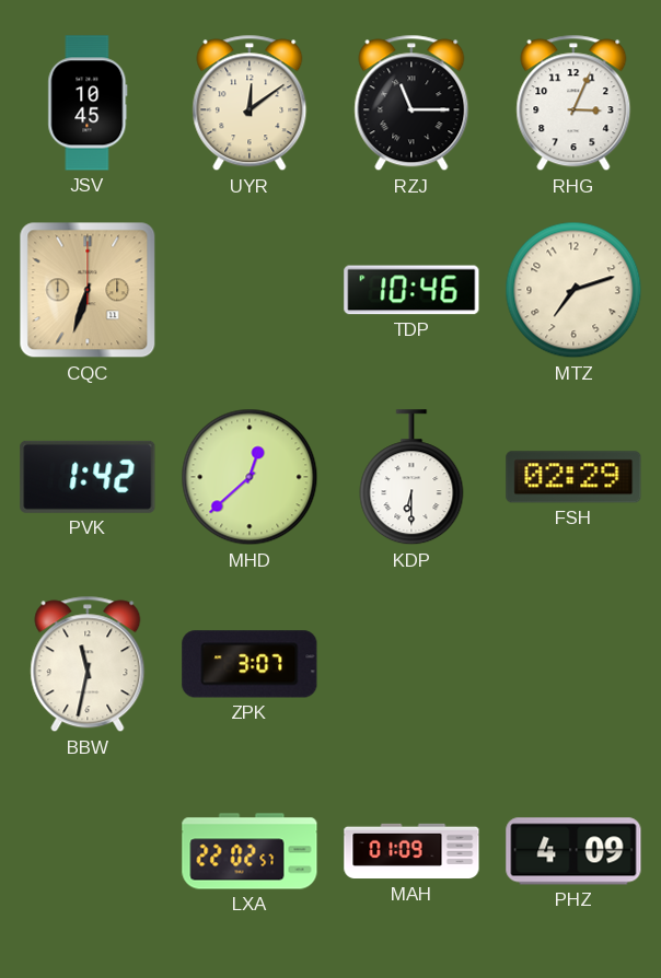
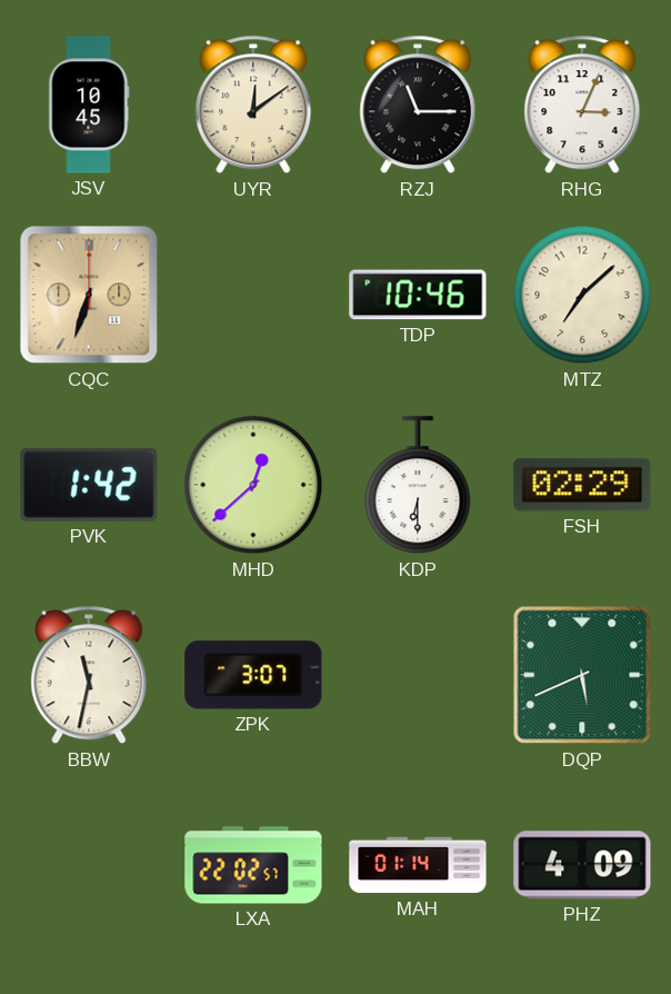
MTZ: 7:12 -> 7:08
DQP: none -> 5:41
MAH: 01:09 -> 01:14
